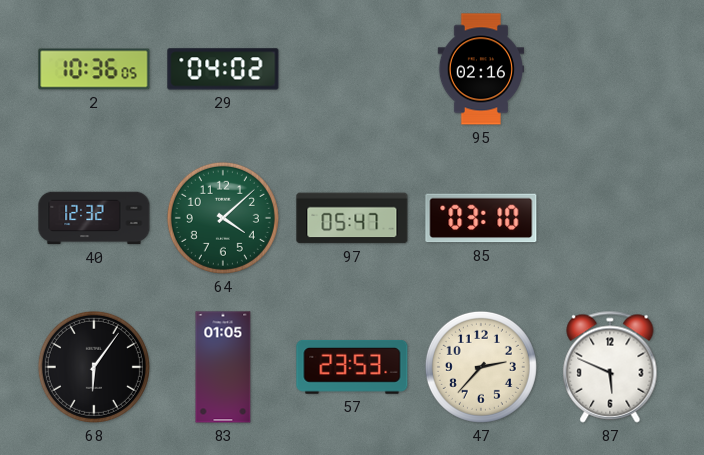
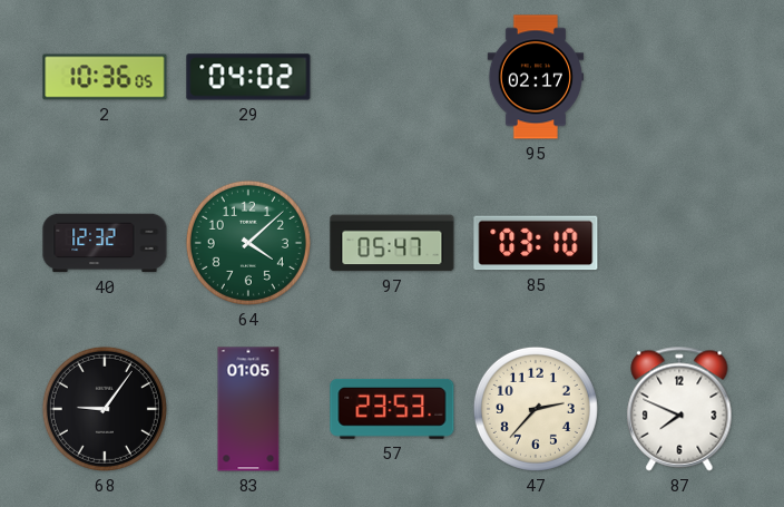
95: 02:16 -> 02:17
68: 6:06 -> 9:06
87: 5:49 -> 7:49
